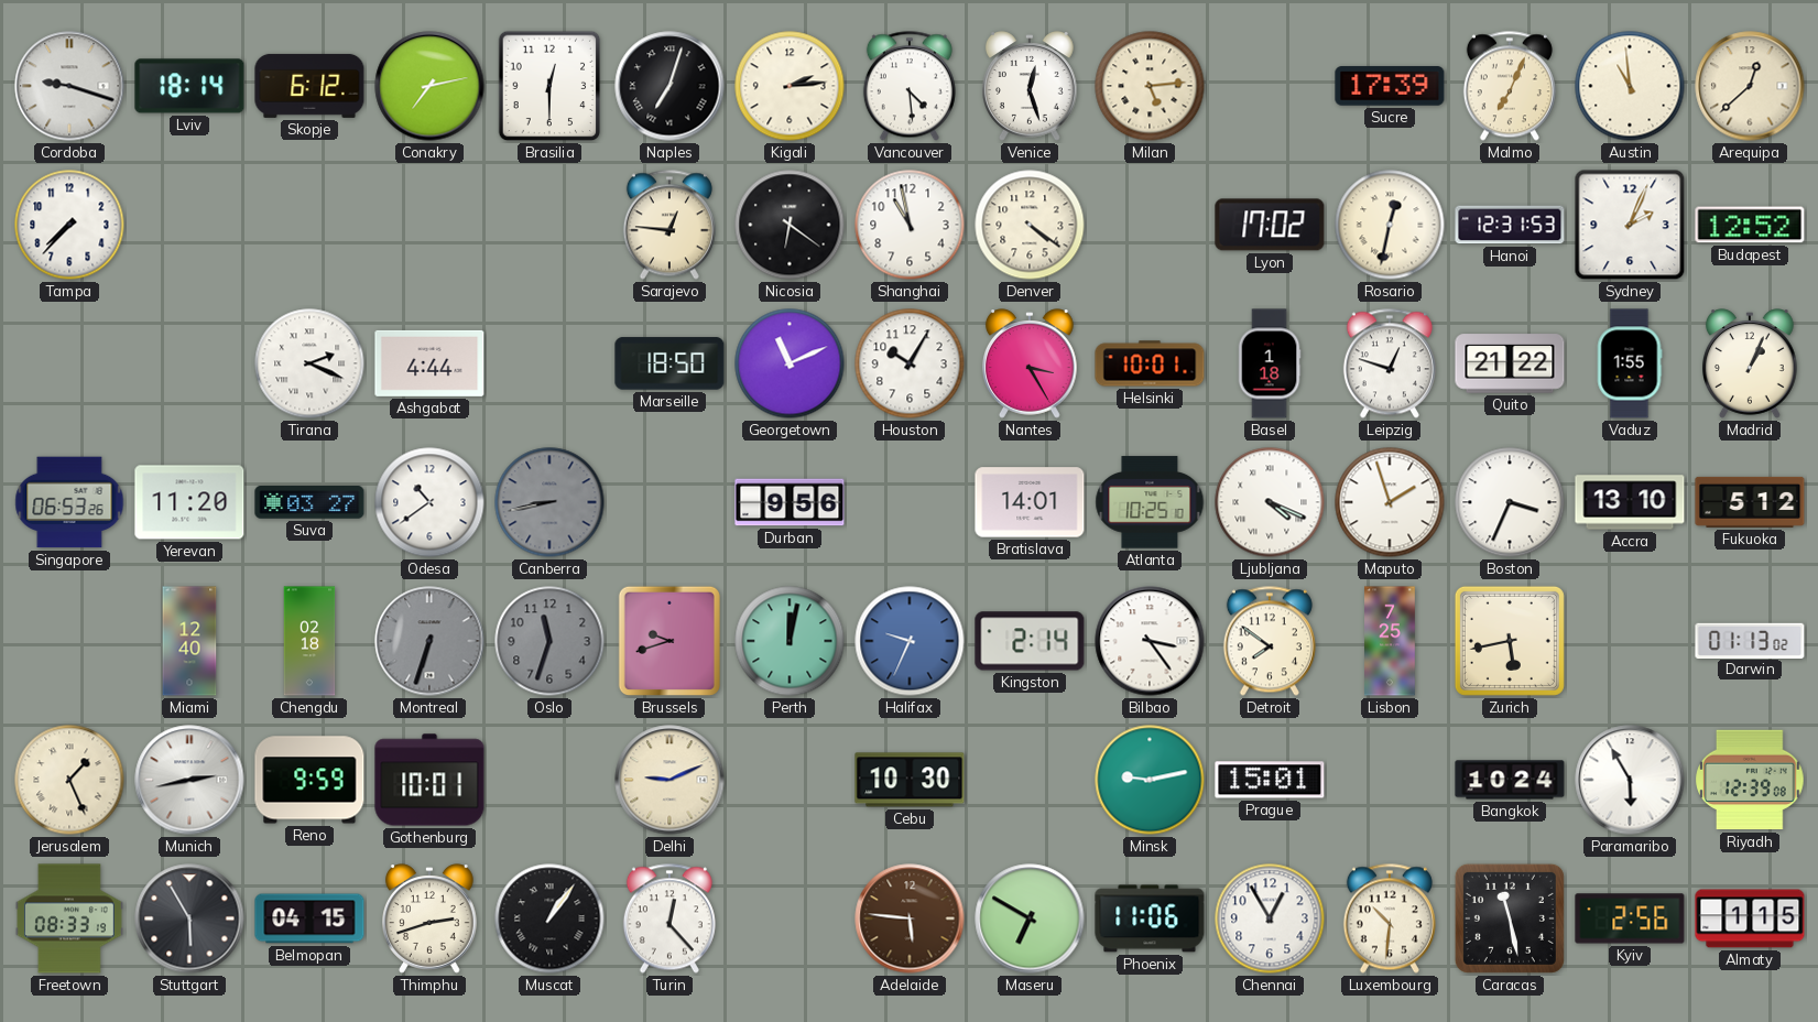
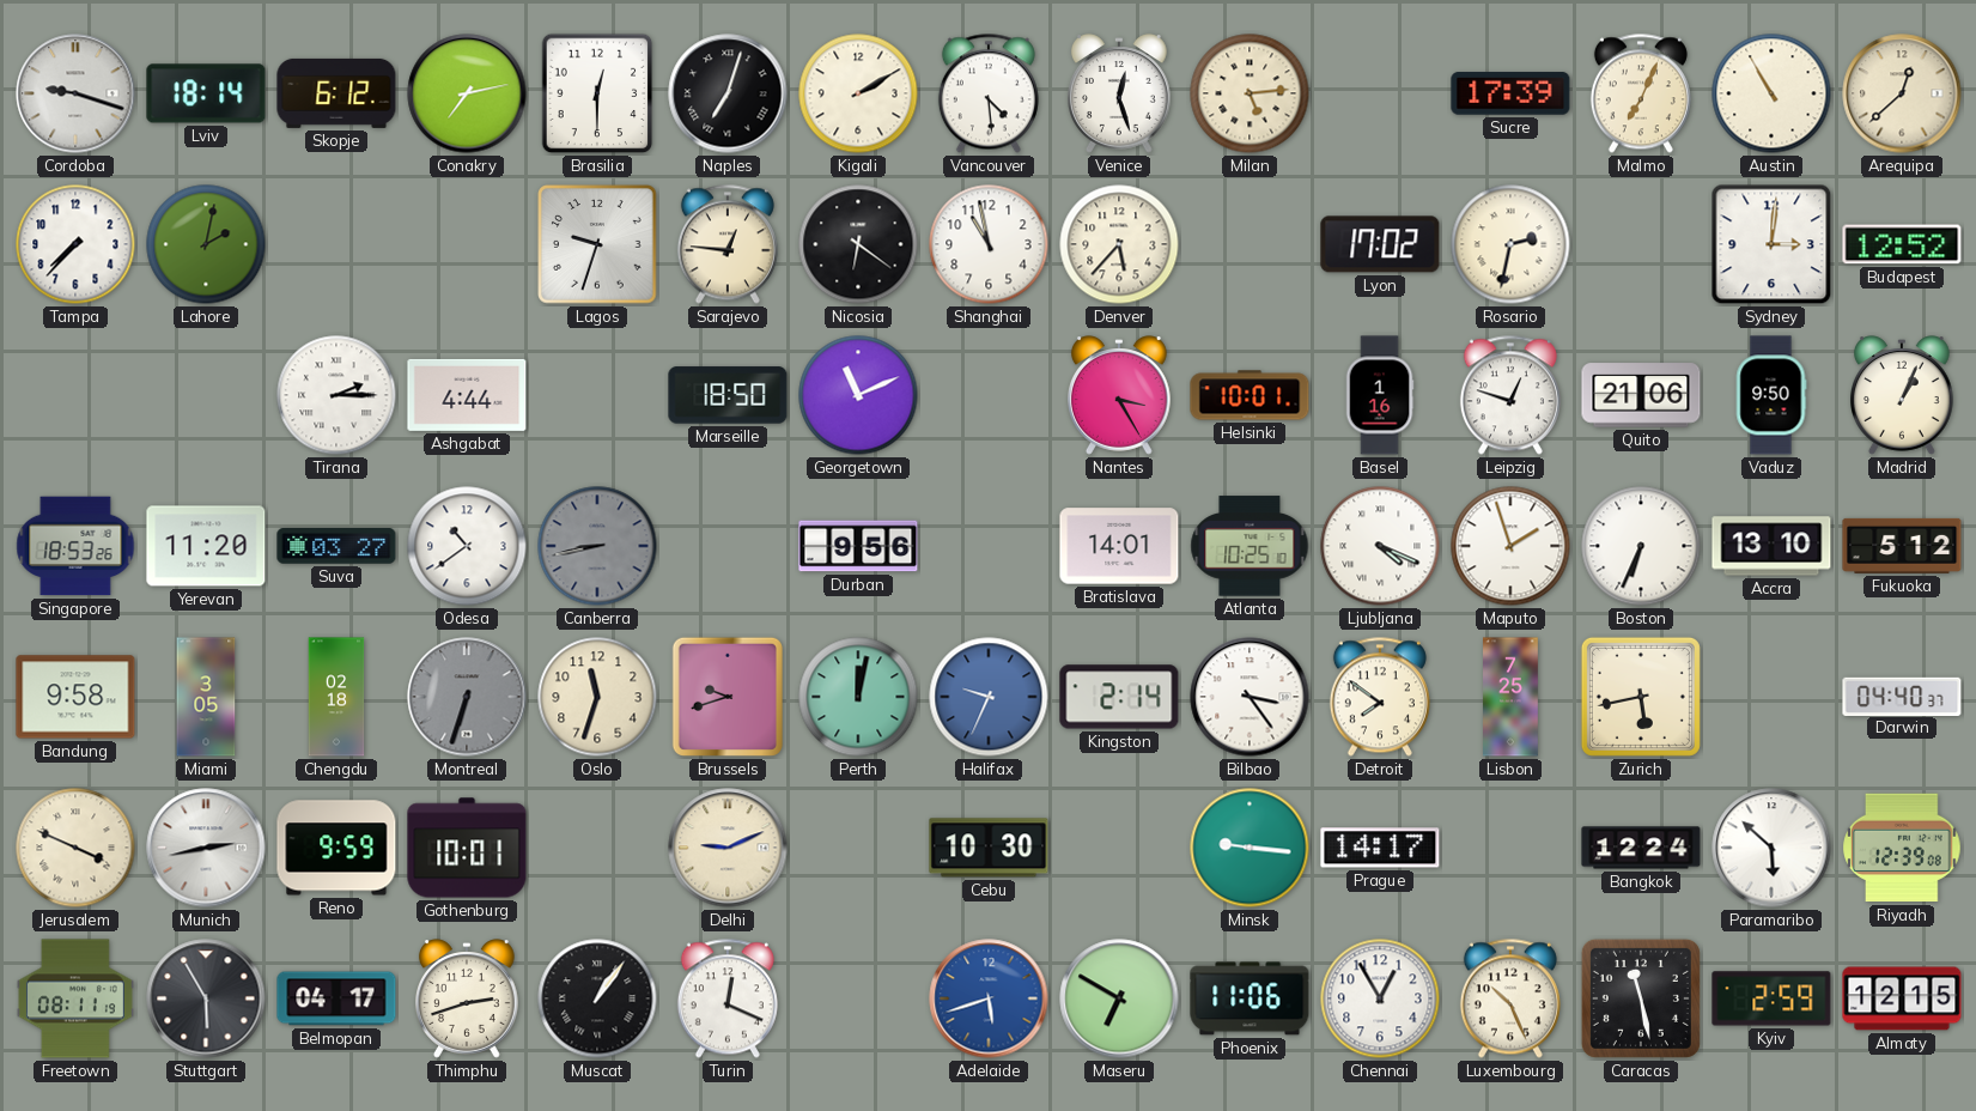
Kigali: 2:14 -> 2:10
Austin: 10:59 -> 10:55
Lahore: none -> 2:02
Lagos: none -> 9:33
Denver: 4:21 -> 5:37
Rosario: 12:32 -> 2:32
Hanoi: 12:31 -> none
Sydney: 2:04 -> 3:01
Tirana: 2:19 -> 2:15
Houston: 10:05 -> none
Basel: 1:18 -> 1:16
Quito: 21:22 -> 21:06
Vaduz: 1:55 -> 9:50
Singapore: 06:53 -> 18:53
Boston: 3:34 -> 6:34
Bandung: none -> 9:58
Miami: 12:40 -> 3:05
Oslo dial: grey -> cream
Darwin: 01:13 -> 04:40
Jerusalem: 1:26 -> 3:49
Minsk: 9:13 -> 9:16
Prague: 15:01 -> 14:17
Bangkok: 10:24 -> 12:24
Paramaribo: 5:55 -> 5:52
Freetown: 08:33 -> 08:11
Belmopan: 04:15 -> 04:17
Turin: 12:23 -> 12:19
Adelaide: 5:46 -> 5:42
Adelaide dial: brown -> blue
Luxembourg: 10:31 -> 10:26
Kyiv: 2:56 -> 2:59
Almaty: 1:15 -> 12:15
